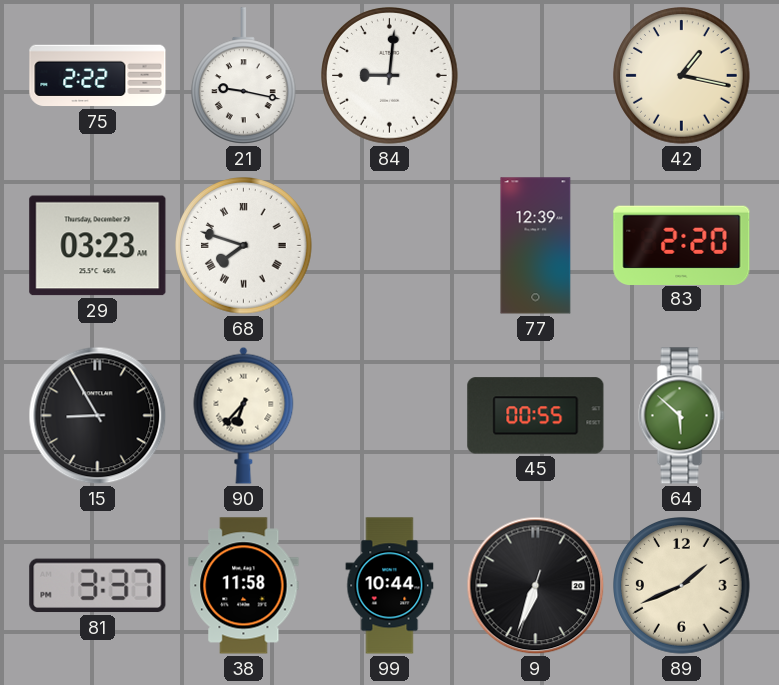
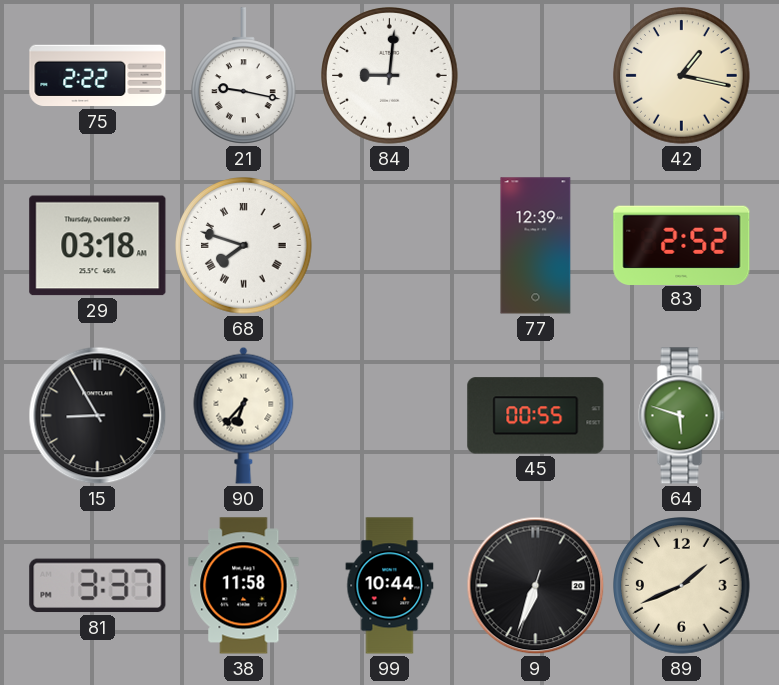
29: 03:23 -> 03:18
83: 2:20 -> 2:52
64: 5:52 -> 5:48
